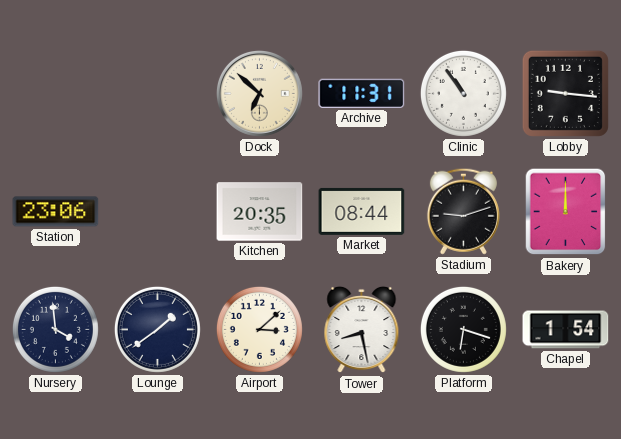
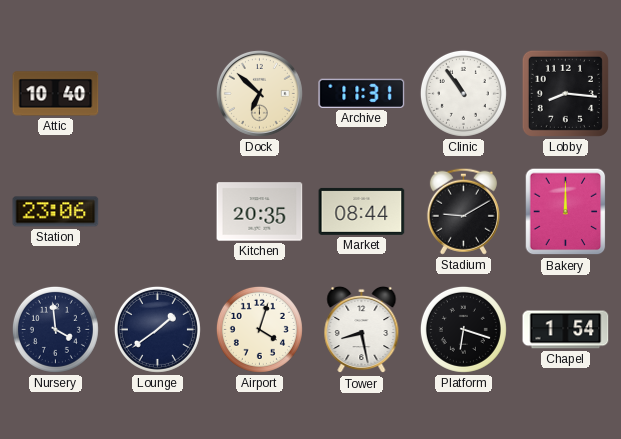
Attic: none -> 10:40
Lobby: 9:16 -> 8:16
Stadium: 9:12 -> 9:10
Airport: 3:08 -> 4:03
